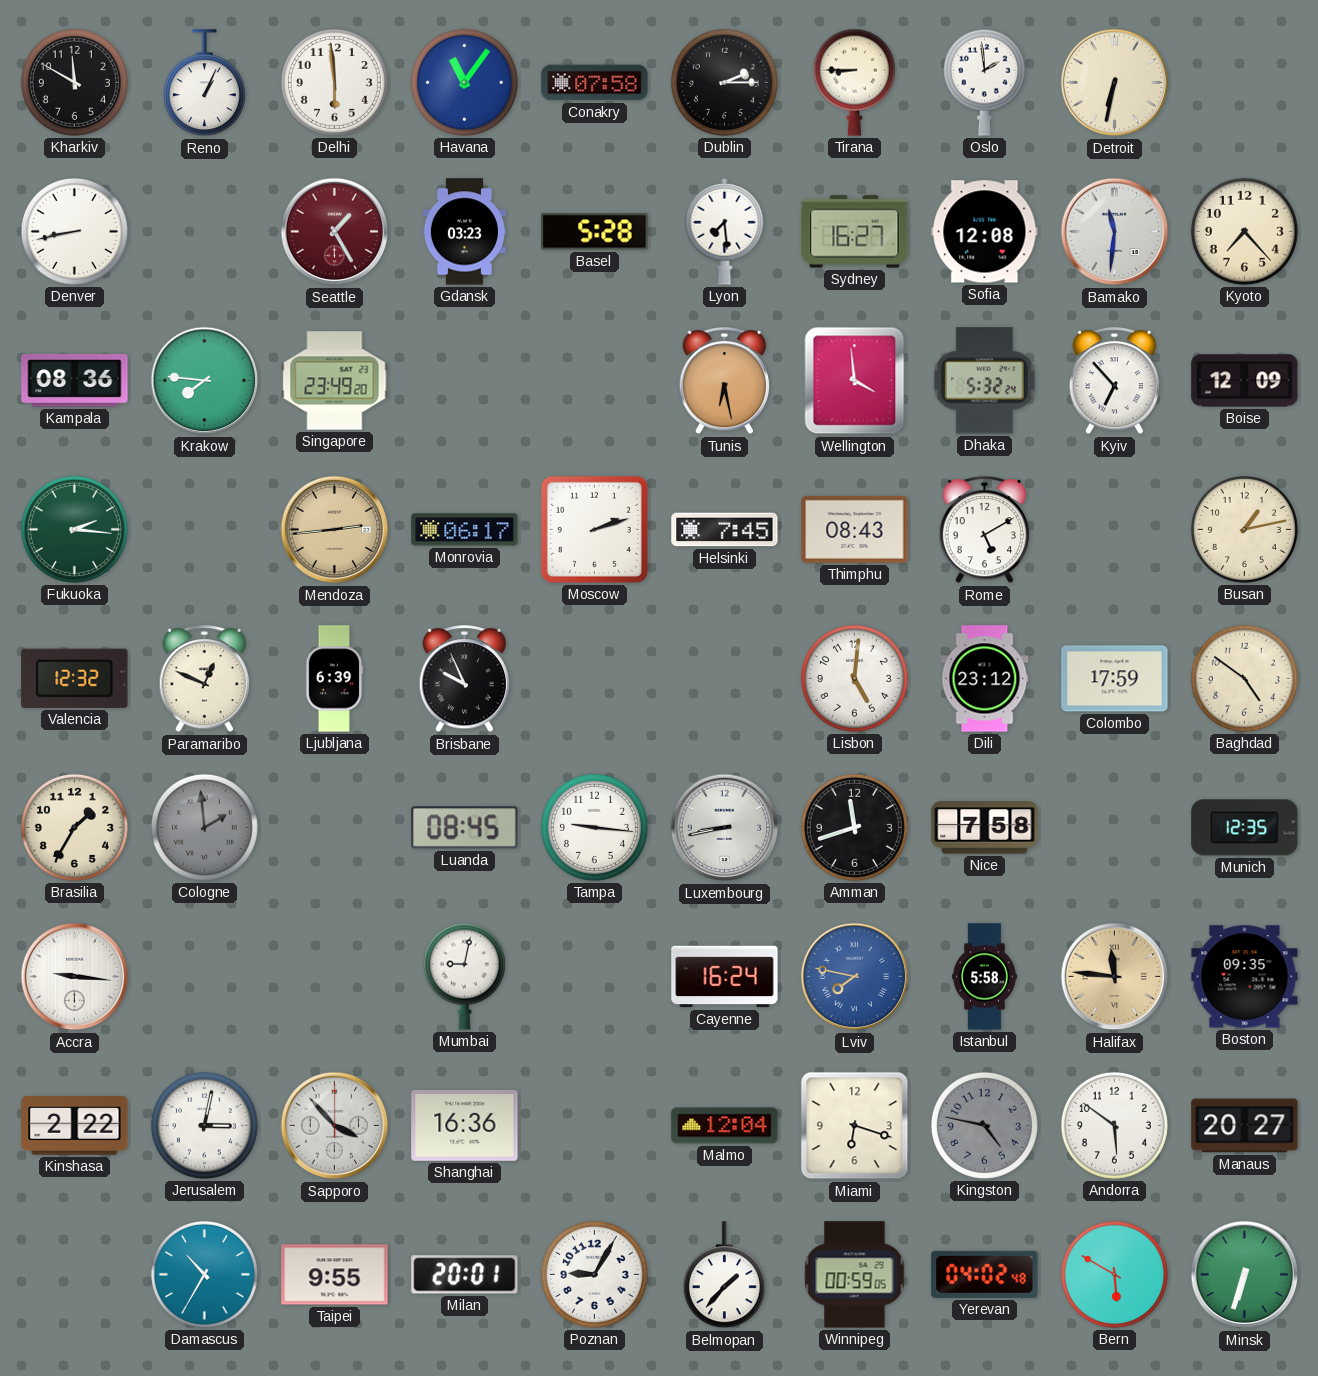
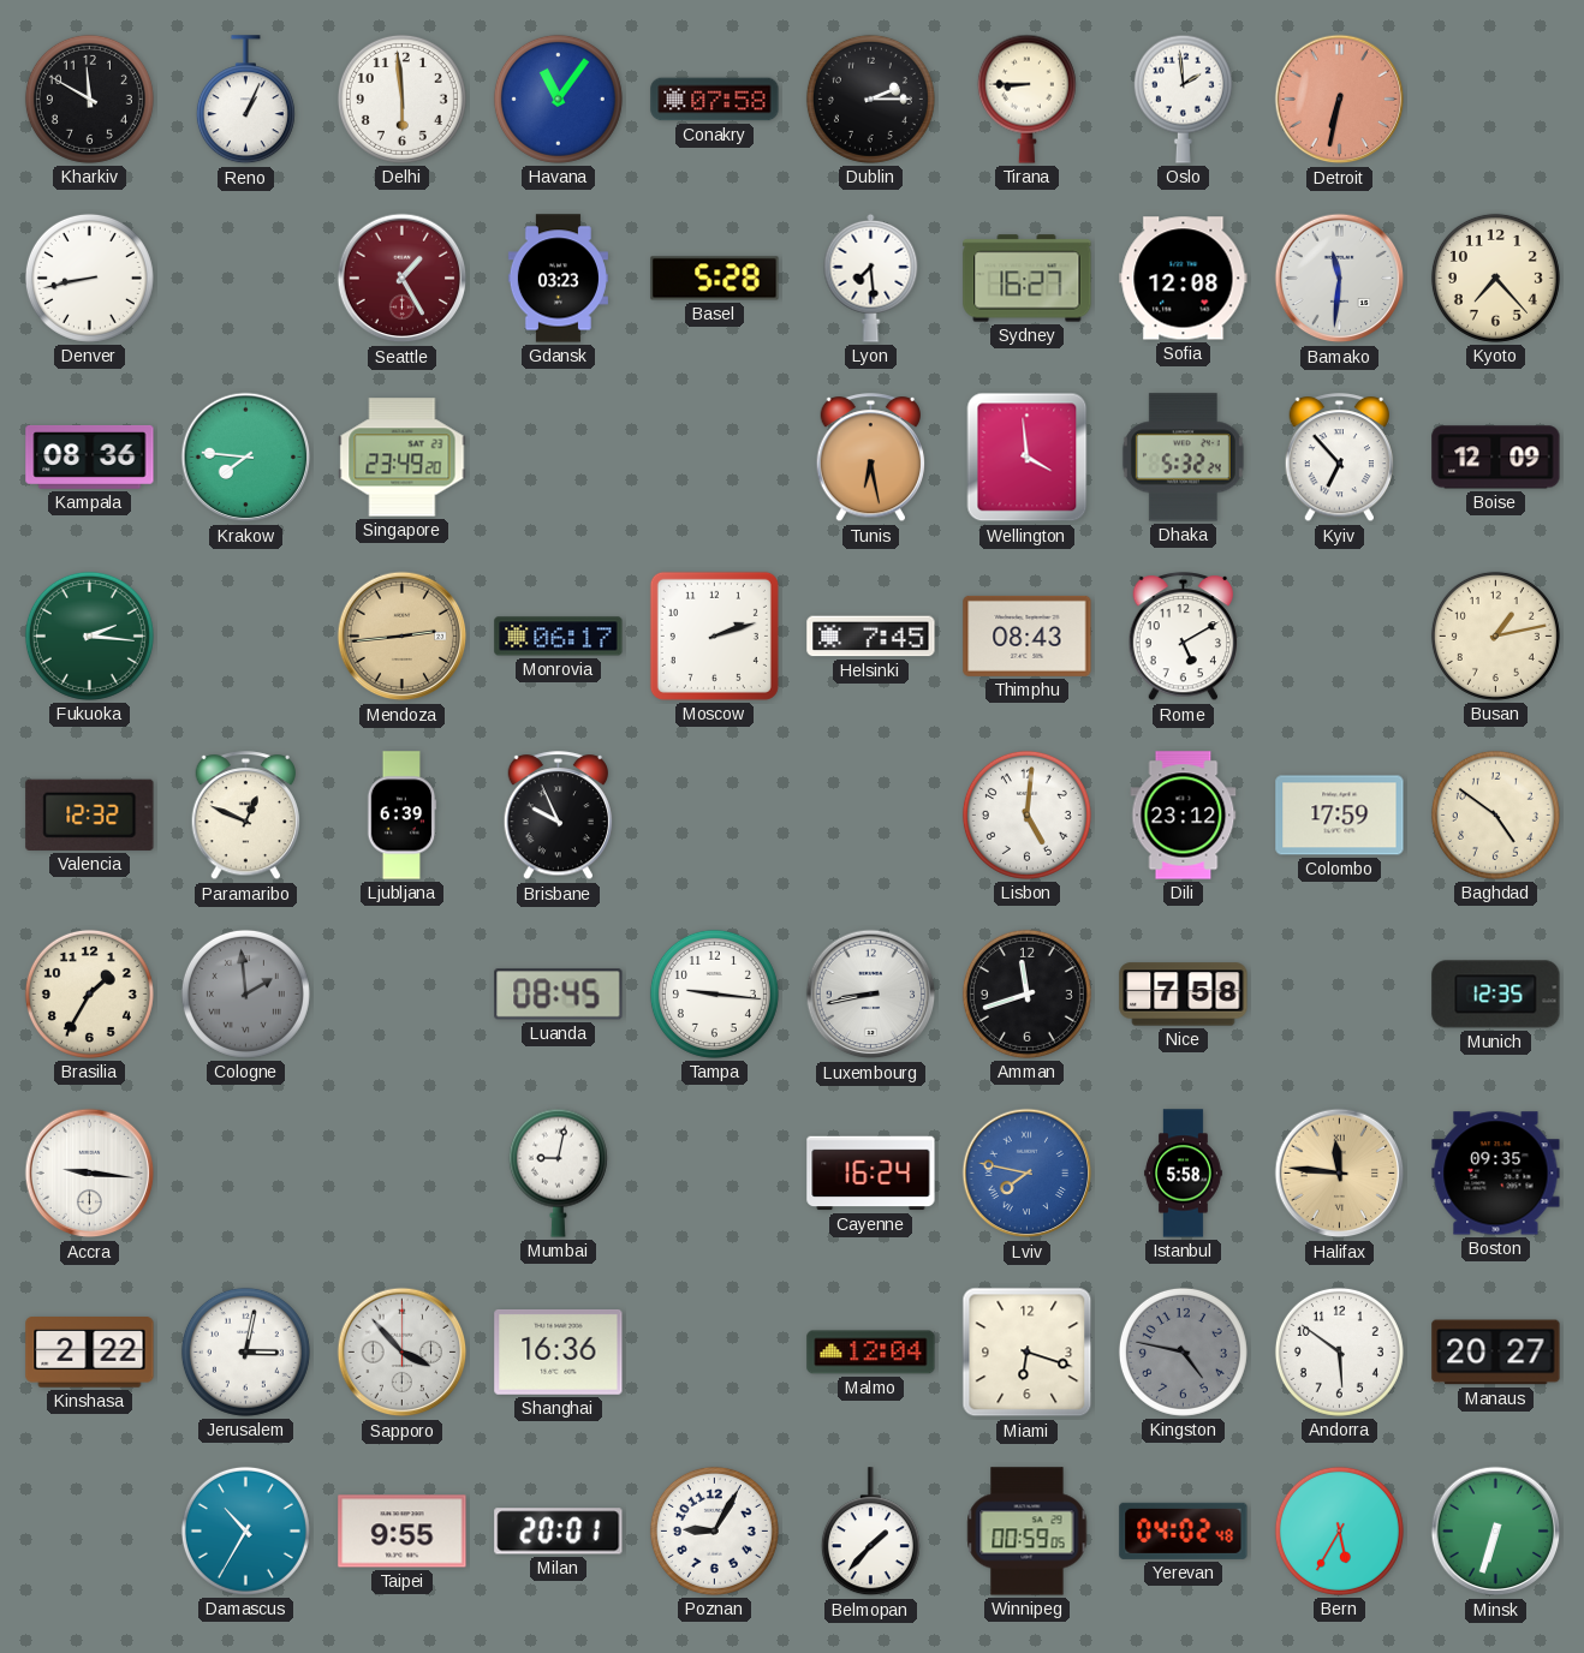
Detroit dial: cream -> salmon
Bern: 5:50 -> 5:35
